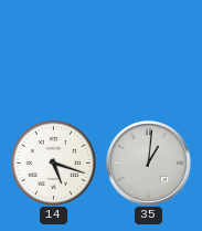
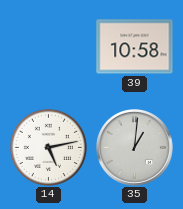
39: none -> 10:58
14: 5:18 -> 5:13
